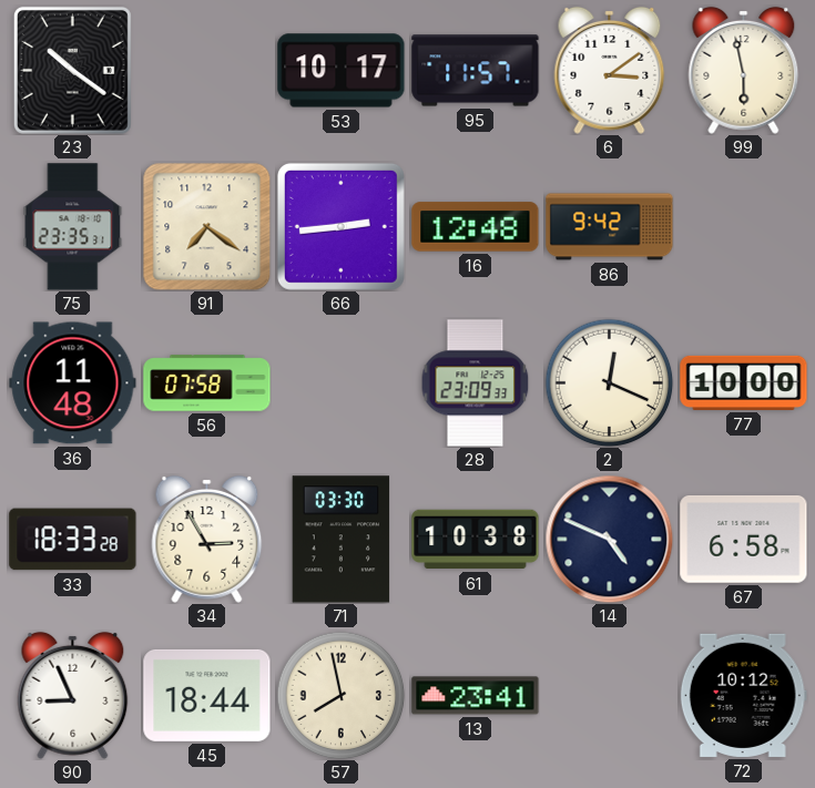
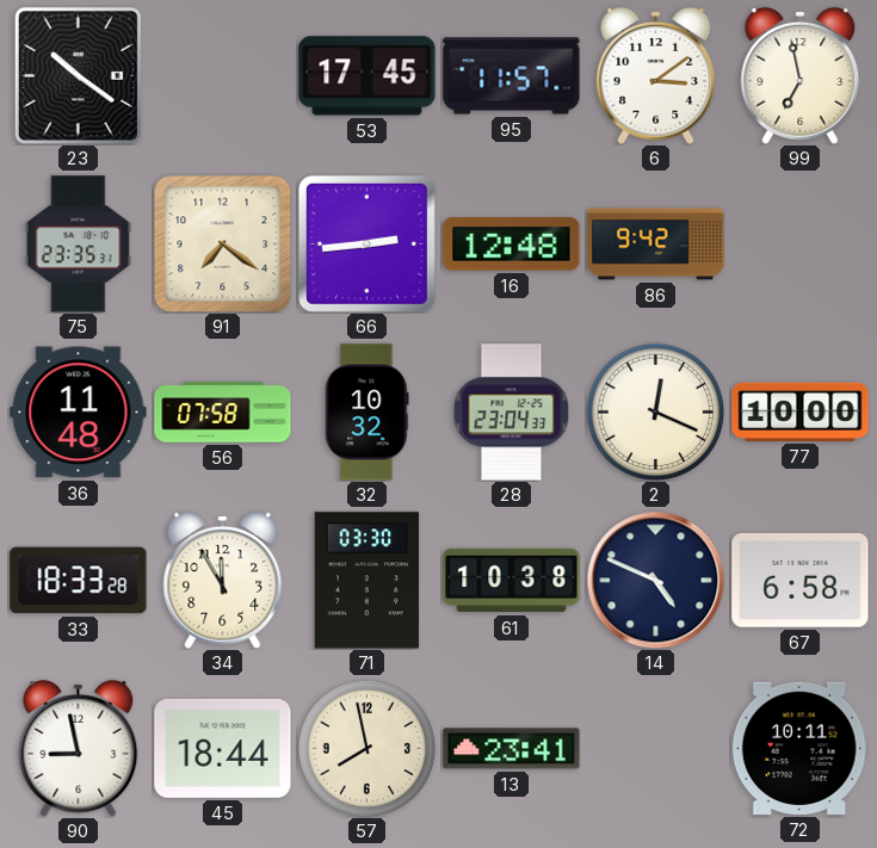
53: 10:17 -> 17:45
99: 5:58 -> 6:58
32: none -> 10:32
28: 23:09 -> 23:04
34: 2:55 -> 11:55
90: 8:56 -> 8:58
72: 10:12 -> 10:11
